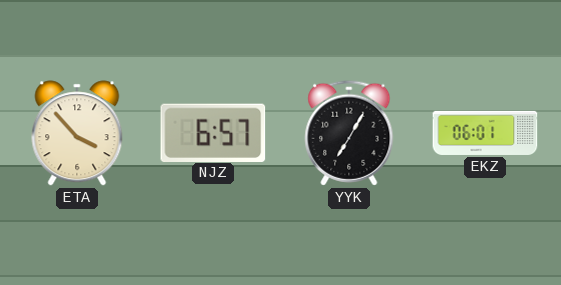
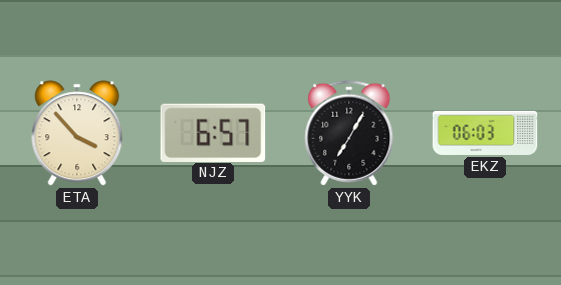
EKZ: 06:01 -> 06:03
